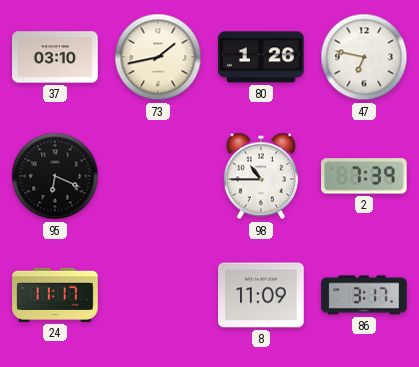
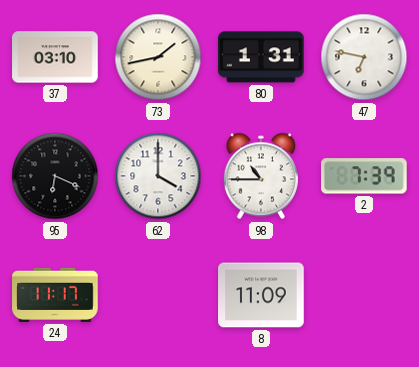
80: 1:26 -> 1:31
62: none -> 4:00
86: 3:17 -> none
